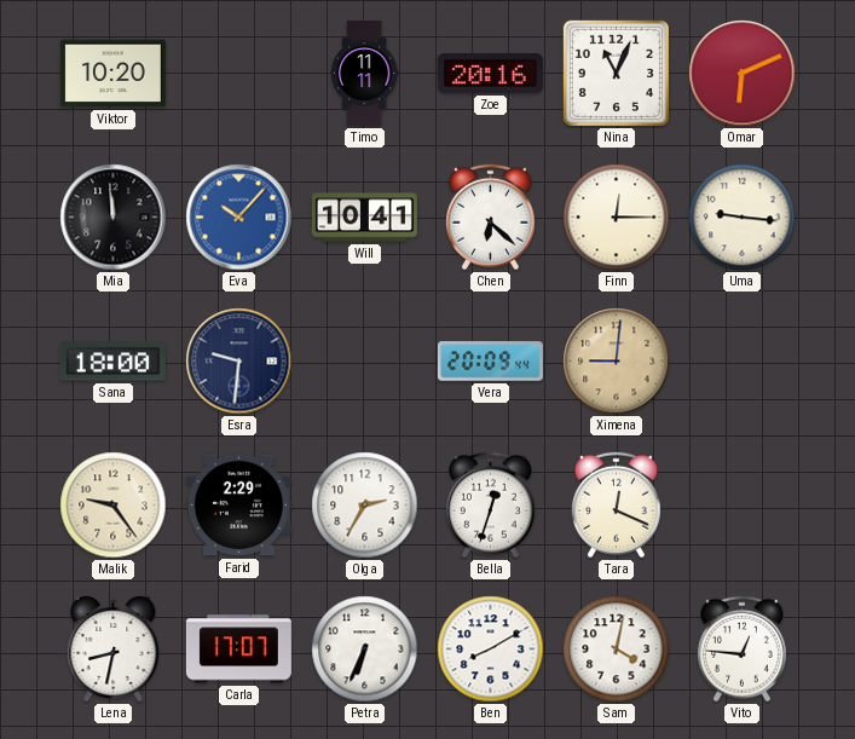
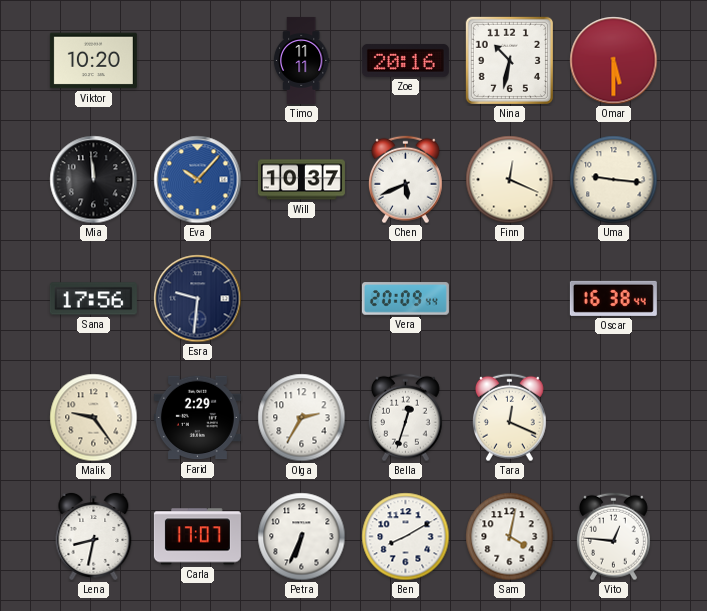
Nina: 11:04 -> 10:32
Omar: 6:11 -> 5:30
Will: 10:41 -> 10:37
Chen: 6:22 -> 5:41
Finn: 12:15 -> 12:19
Sana: 18:00 -> 17:56
Ximena: 9:01 -> none
Oscar: none -> 16:38
